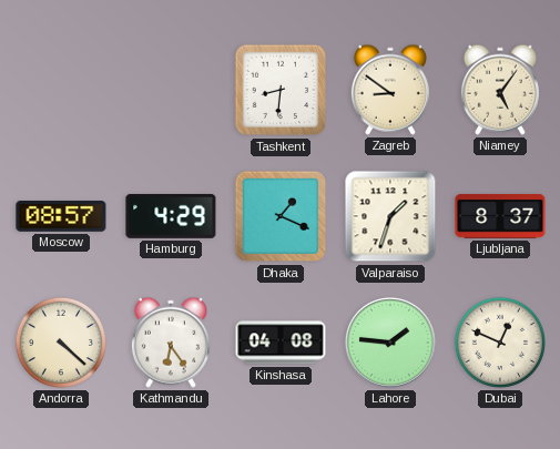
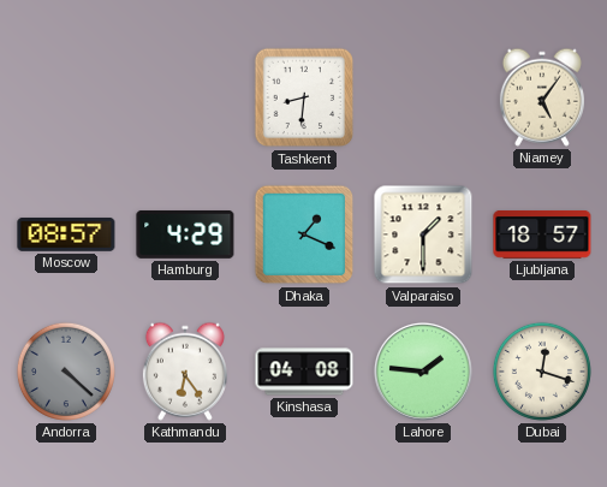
Zagreb: 8:51 -> none
Valparaiso: 1:33 -> 1:30
Ljubljana: 8:37 -> 18:57
Andorra dial: cream -> grey
Dubai: 12:49 -> 12:18
